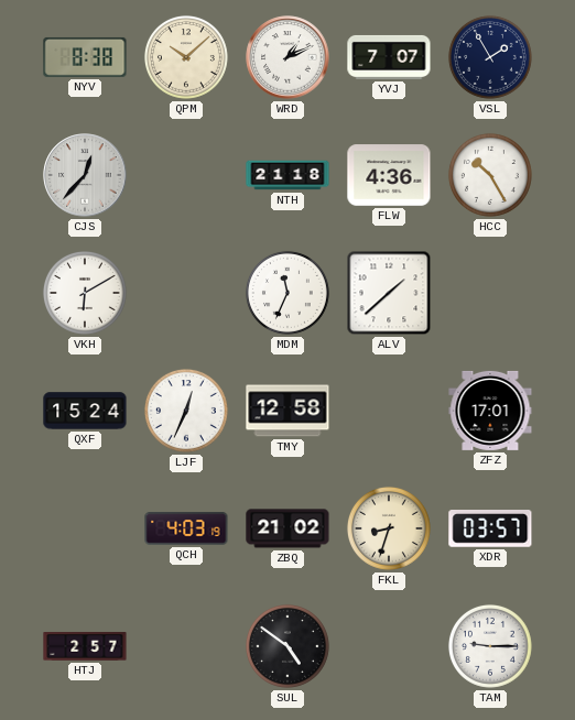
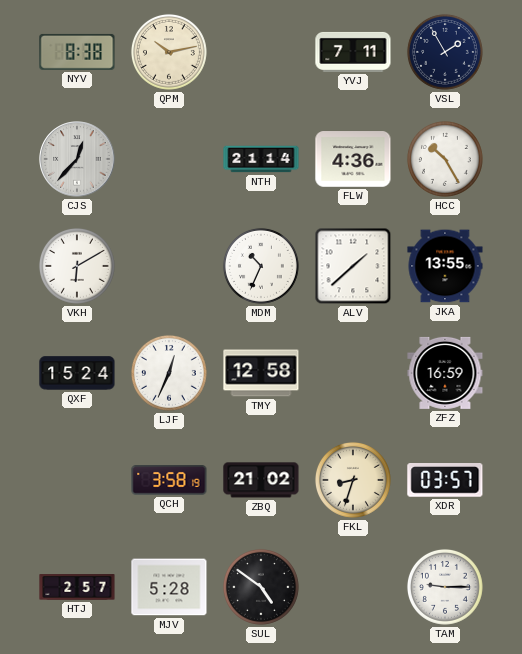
QPM: 10:08 -> 10:13
WRD: 1:11 -> none
YVJ: 7:07 -> 7:11
NTH: 21:18 -> 21:14
MDM: 11:34 -> 10:34
JKA: none -> 13:55
ZFZ: 17:01 -> 16:59
QCH: 4:03 -> 3:58
MJV: none -> 5:28
